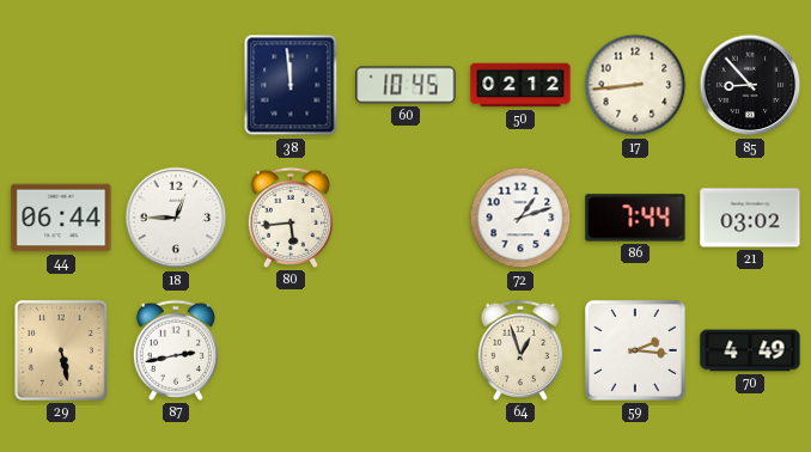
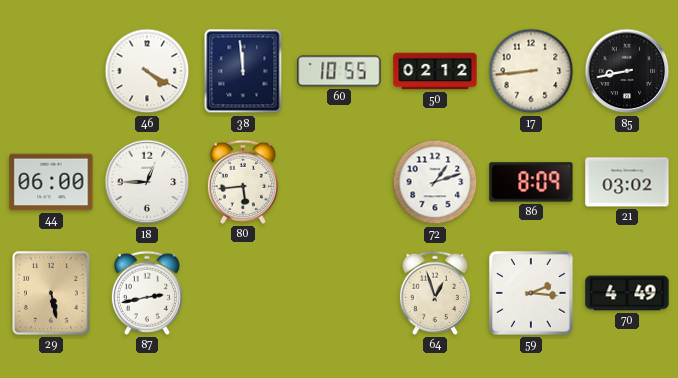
46: none -> 4:20
60: 10:45 -> 10:55
85: 8:53 -> 8:43
44: 06:44 -> 06:00
86: 7:44 -> 8:09
